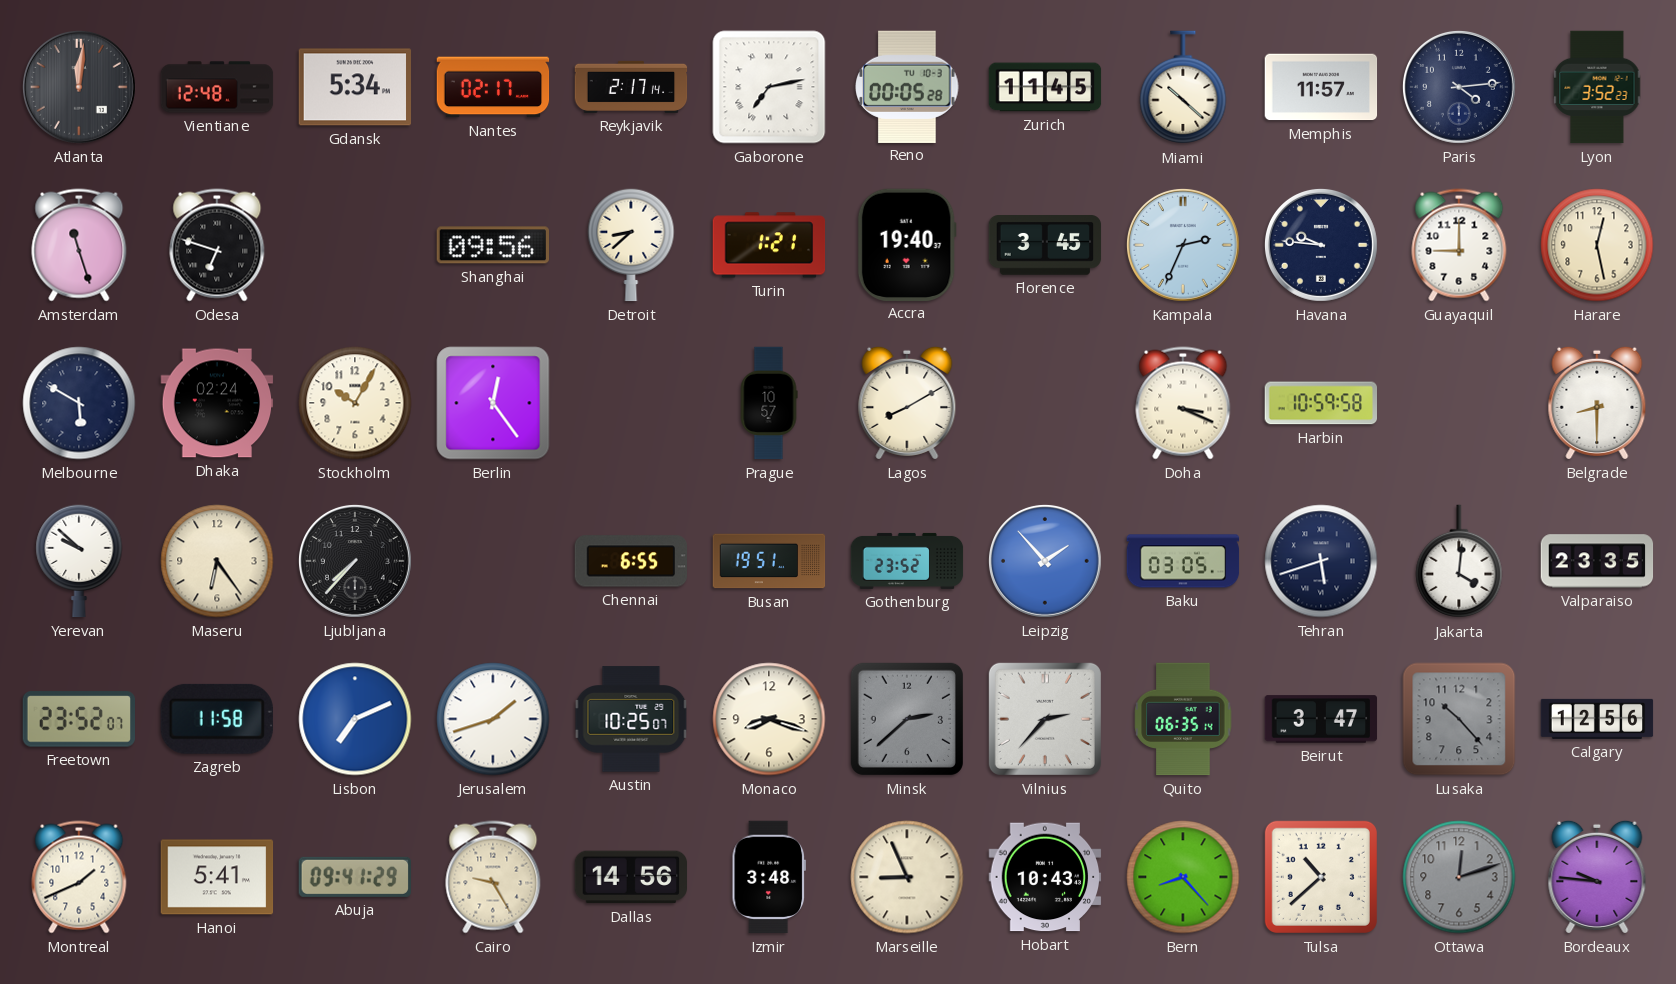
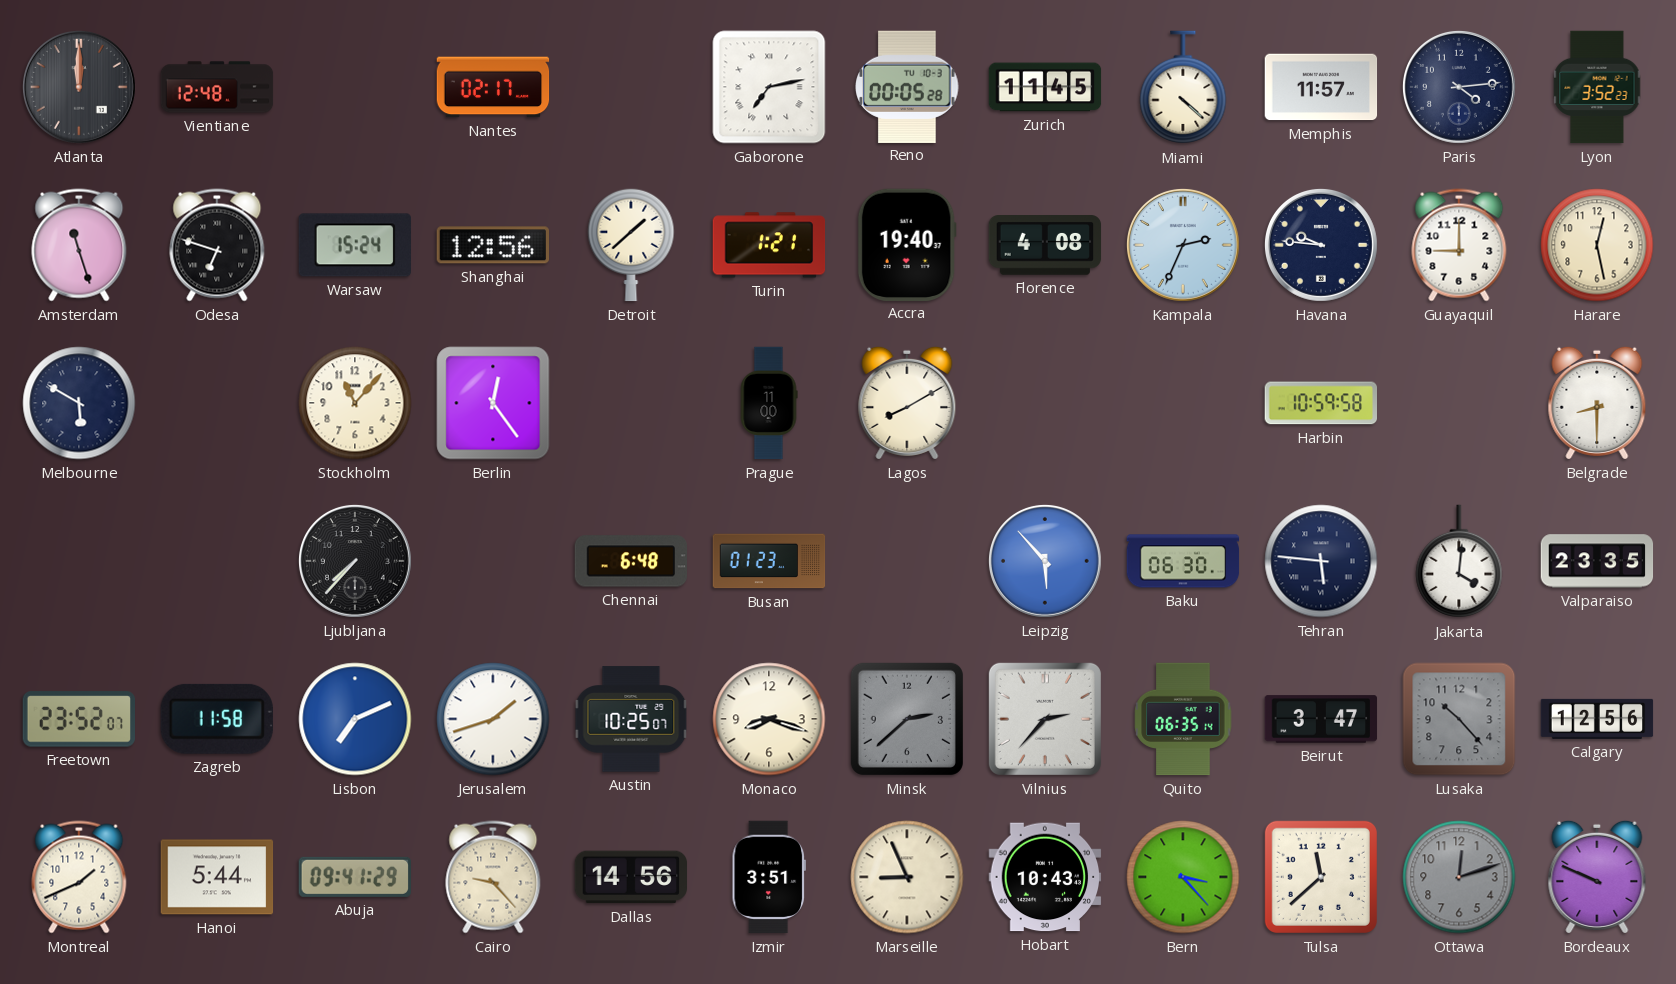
Atlanta: 12:01 -> 12:00
Gdansk: 5:34 -> none
Reykjavik: 2:17 -> none
Miami: 10:22 -> 4:22
Warsaw: none -> 15:24
Shanghai: 09:56 -> 12:56
Detroit: 8:38 -> 1:38
Florence: 3:45 -> 4:08
Dhaka: 02:24 -> none
Stockholm: 10:05 -> 11:07
Prague: 10:57 -> 11:00
Doha: 3:19 -> none
Yerevan: 9:52 -> none
Maseru: 6:24 -> none
Chennai: 6:55 -> 6:48
Busan: 19:51 -> 01:23
Gothenburg: 23:52 -> none
Leipzig: 1:53 -> 5:53
Baku: 03:05 -> 06:30
Tehran: 5:42 -> 5:46
Hanoi: 5:41 -> 5:44
Cairo: 9:25 -> 9:23
Izmir: 3:48 -> 3:51
Bern: 8:23 -> 3:23
Tulsa: 10:38 -> 11:38
Bordeaux: 9:46 -> 9:49
